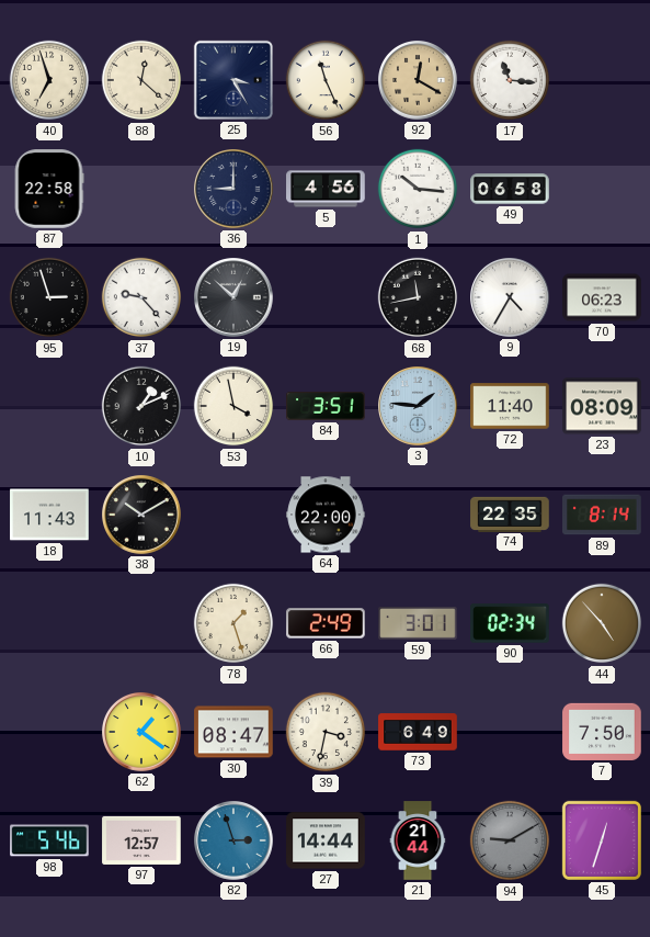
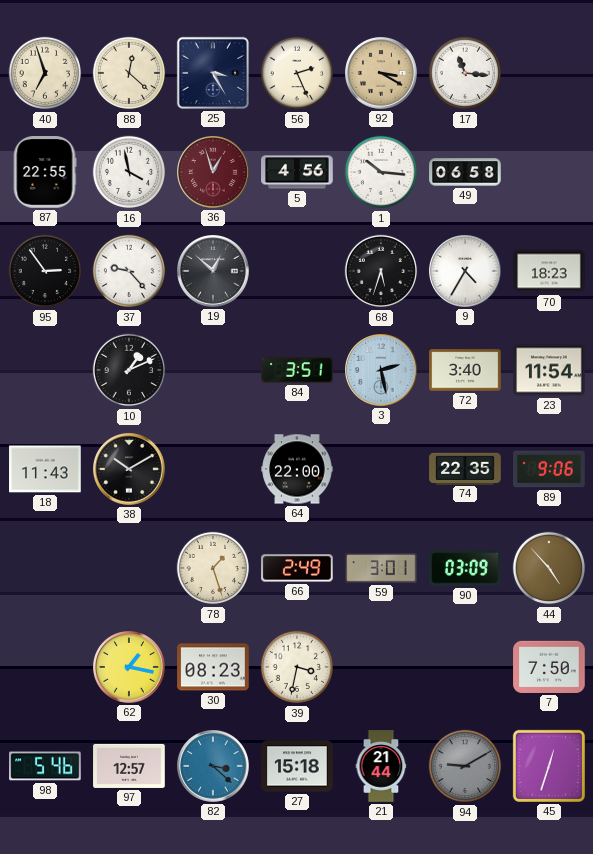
56: 11:26 -> 2:26
92: 12:20 -> 3:20
87: 22:58 -> 22:55
16: none -> 3:58
36: 9:00 -> 12:57
36 dial: navy -> burgundy
95: 2:57 -> 2:54
68: 11:43 -> 5:33
70: 06:23 -> 18:23
53: 3:58 -> none
3: 1:46 -> 2:28
72: 11:40 -> 3:40
23: 08:09 -> 11:54
89: 8:14 -> 9:06
90: 02:34 -> 03:09
62: 1:21 -> 1:17
30: 08:47 -> 08:23
73: 6:49 -> none
82: 2:57 -> 3:22
27: 14:44 -> 15:18
